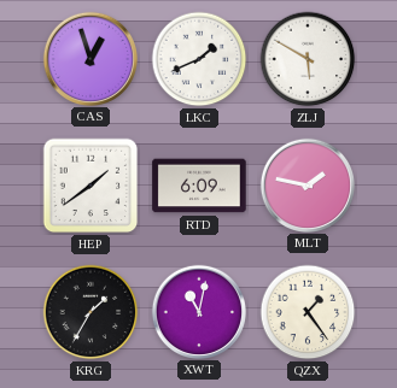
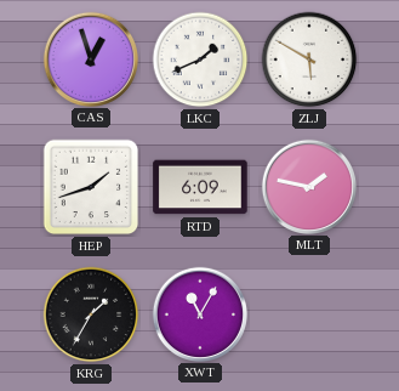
HEP: 1:39 -> 1:42
XWT: 11:02 -> 11:05
QZX: 1:24 -> none
